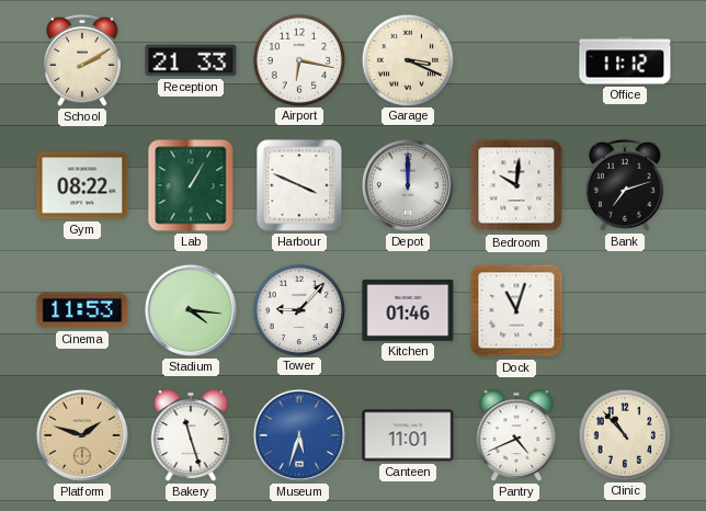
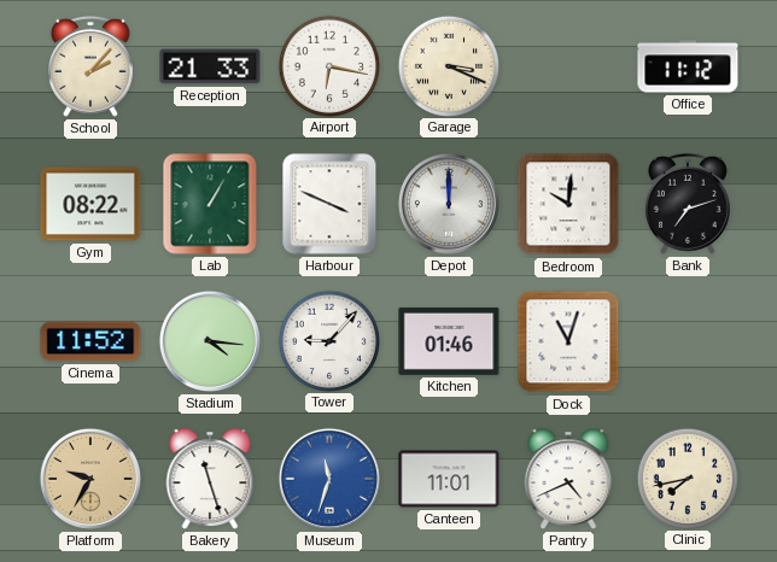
School: 2:10 -> 2:07
Cinema: 11:53 -> 11:52
Platform: 1:48 -> 9:35
Museum: 5:33 -> 11:33
Clinic: 10:53 -> 7:43
